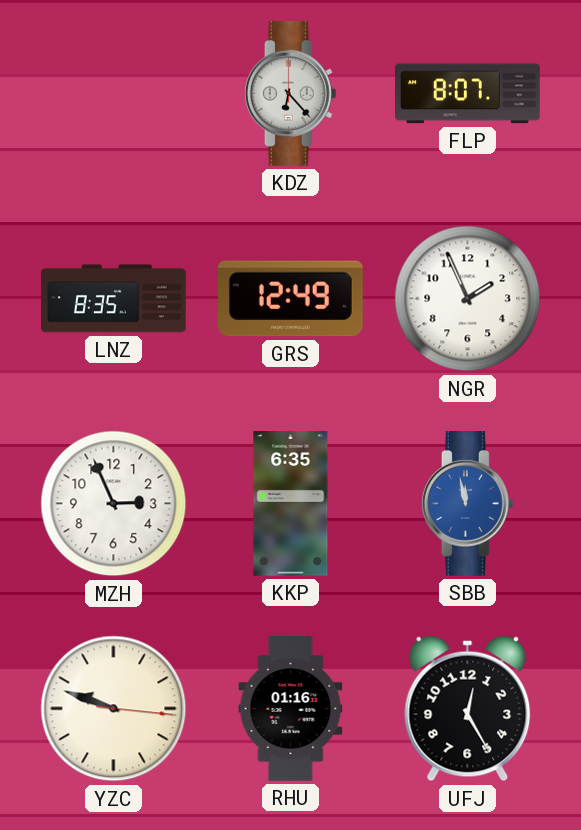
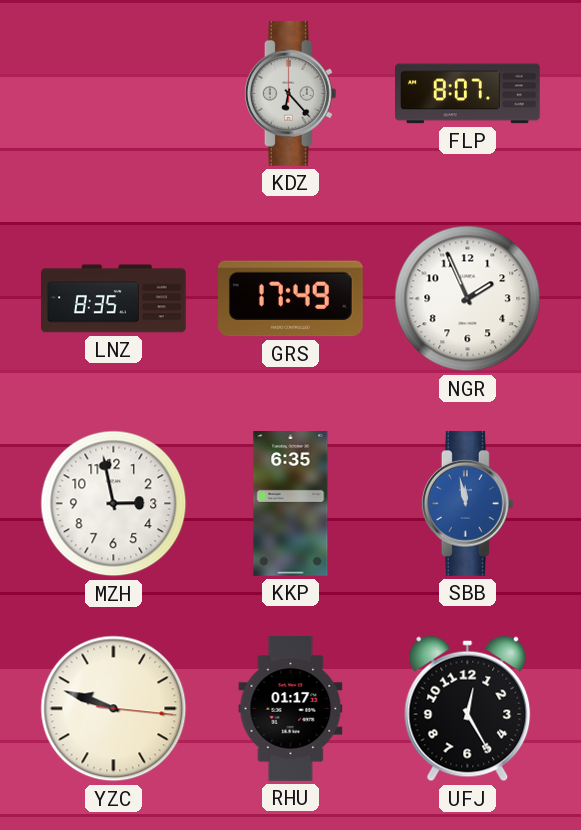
GRS: 12:49 -> 17:49
MZH: 2:56 -> 2:58
RHU: 01:16 -> 01:17
